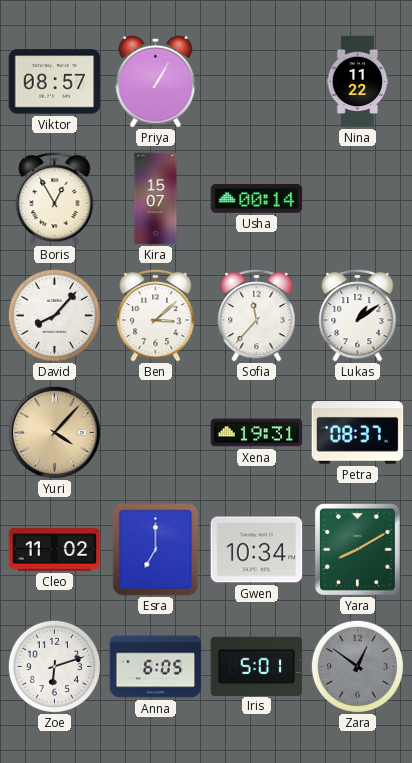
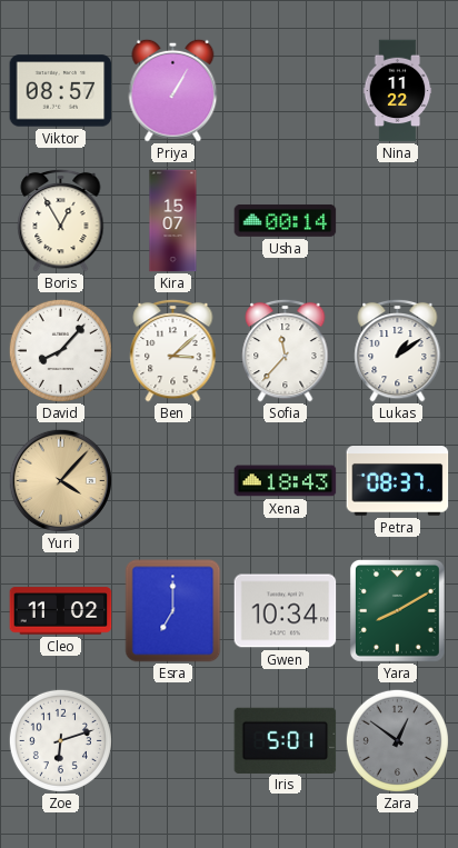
Xena: 19:31 -> 18:43
Anna: 6:05 -> none
